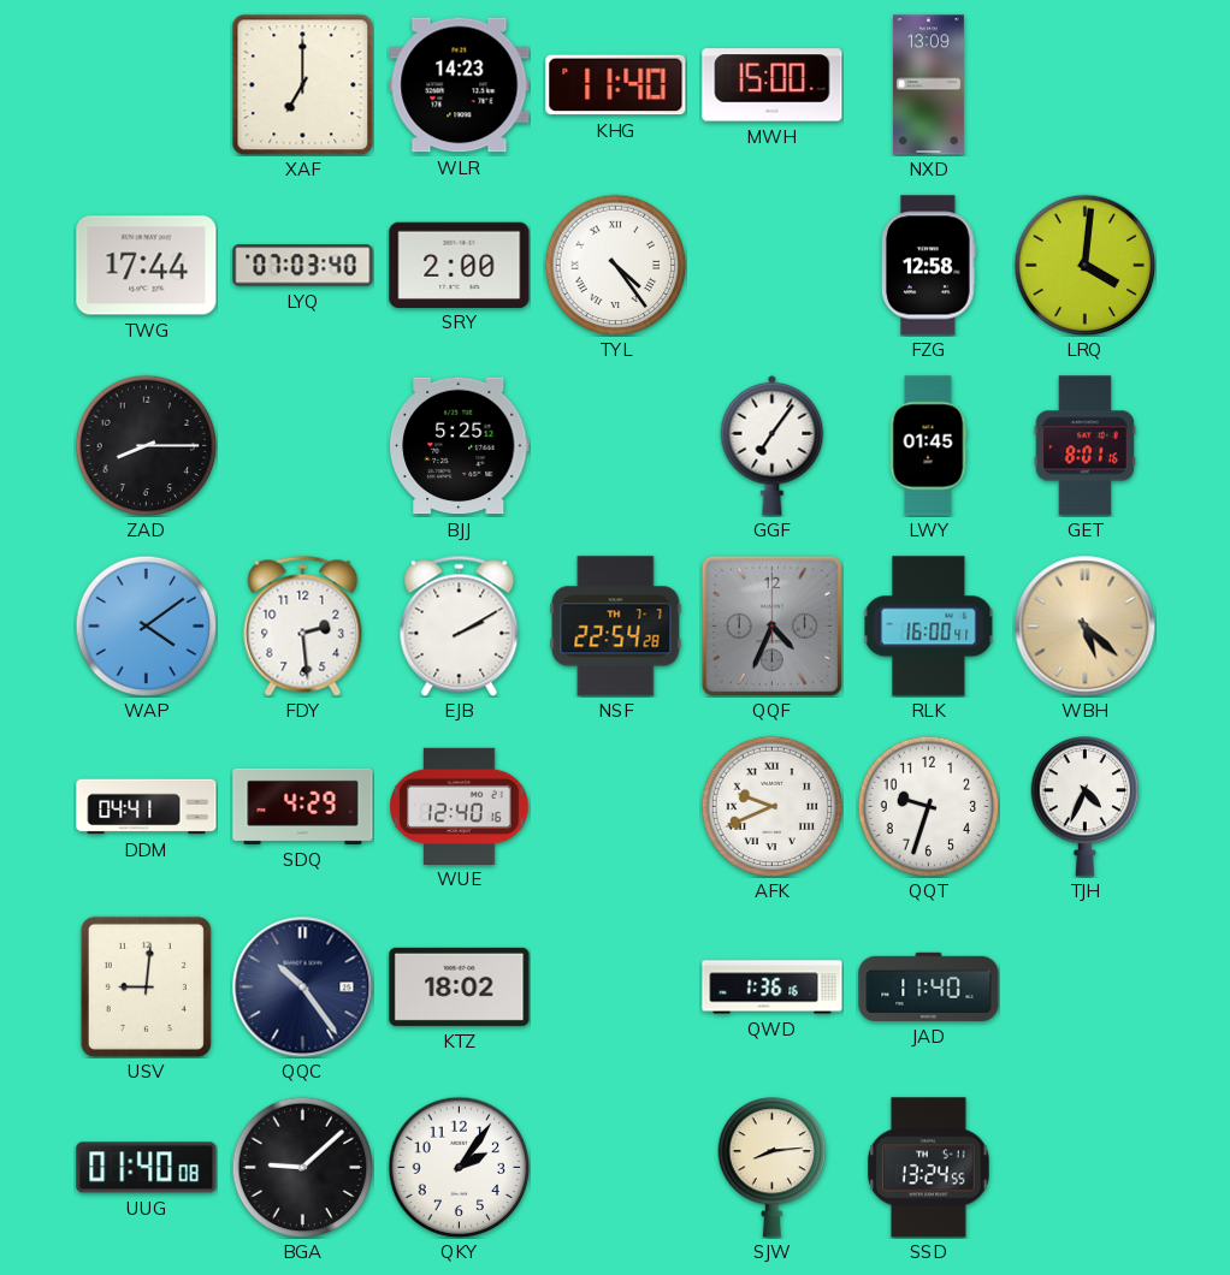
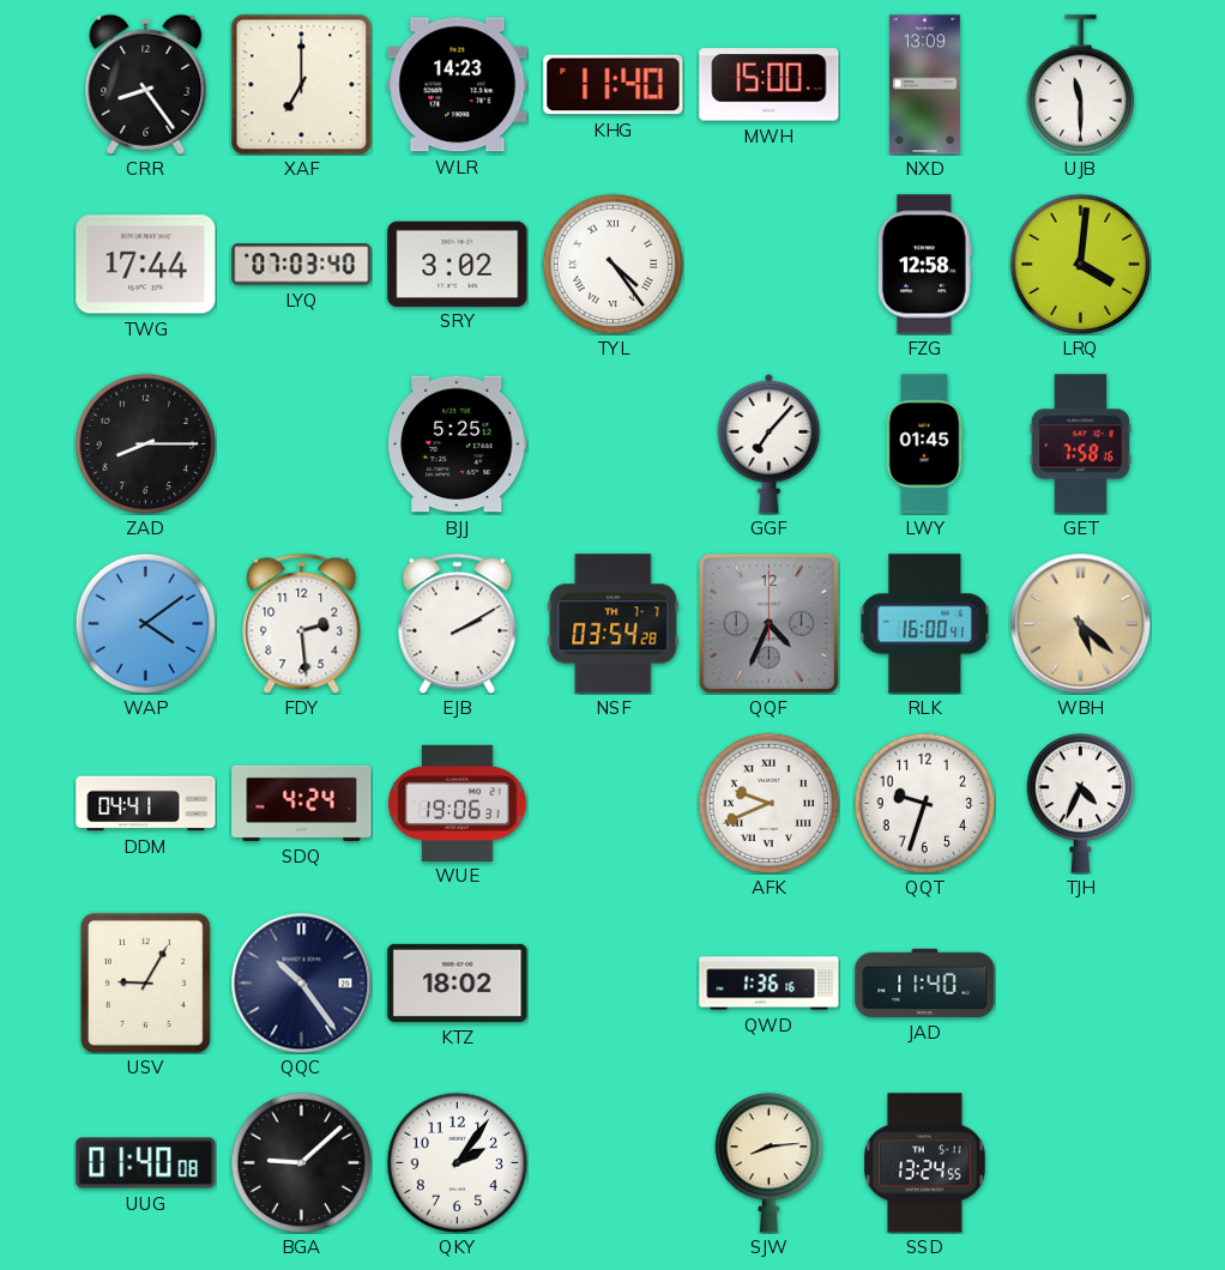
CRR: none -> 8:24
UJB: none -> 11:30
SRY: 2:00 -> 3:02
GGF: 7:06 -> 7:07
GET: 8:01 -> 7:58
NSF: 22:54 -> 03:54
SDQ: 4:29 -> 4:24
WUE: 12:40 -> 19:06
USV: 9:01 -> 9:05
